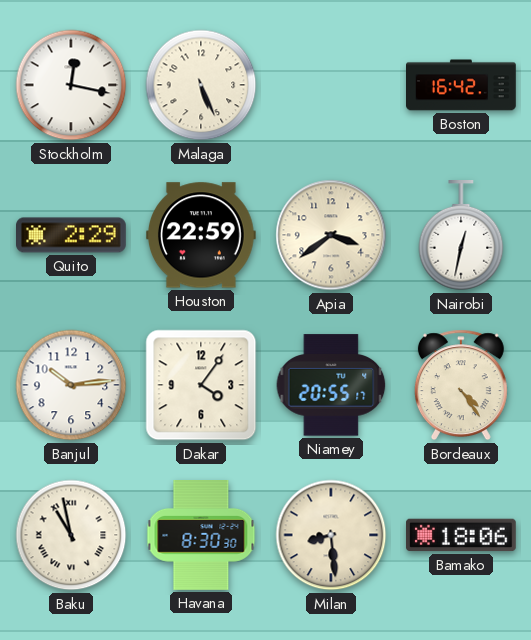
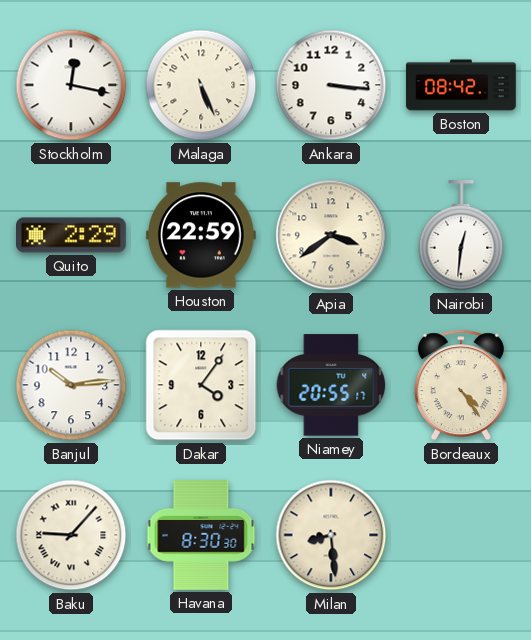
Ankara: none -> 3:16
Boston: 16:42 -> 08:42
Nairobi: 12:32 -> 12:31
Baku: 10:58 -> 9:07
Bamako: 18:06 -> none
